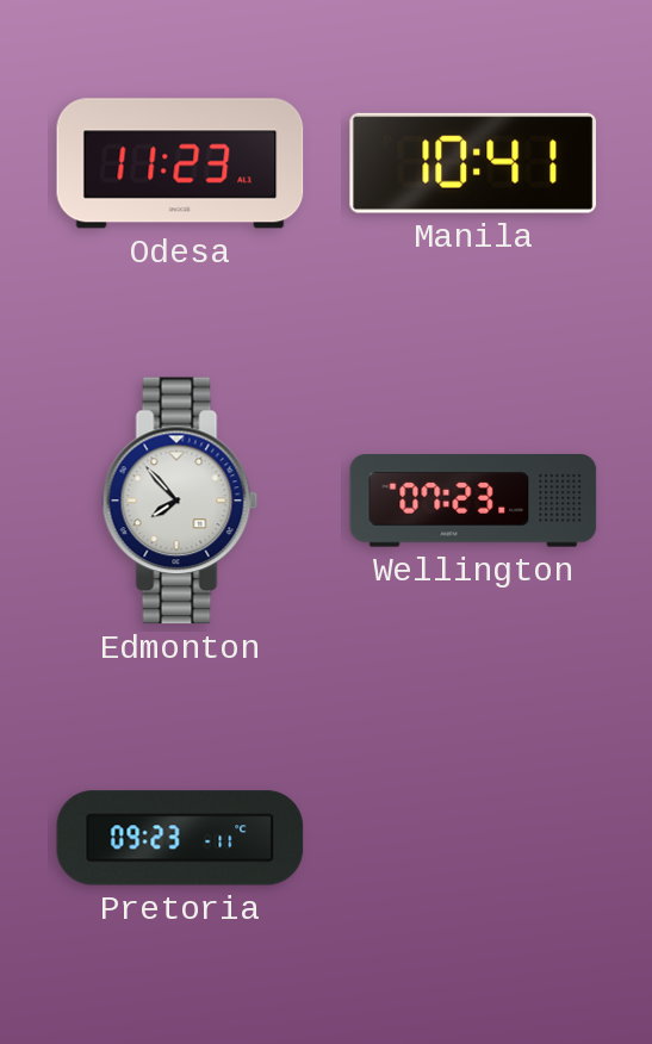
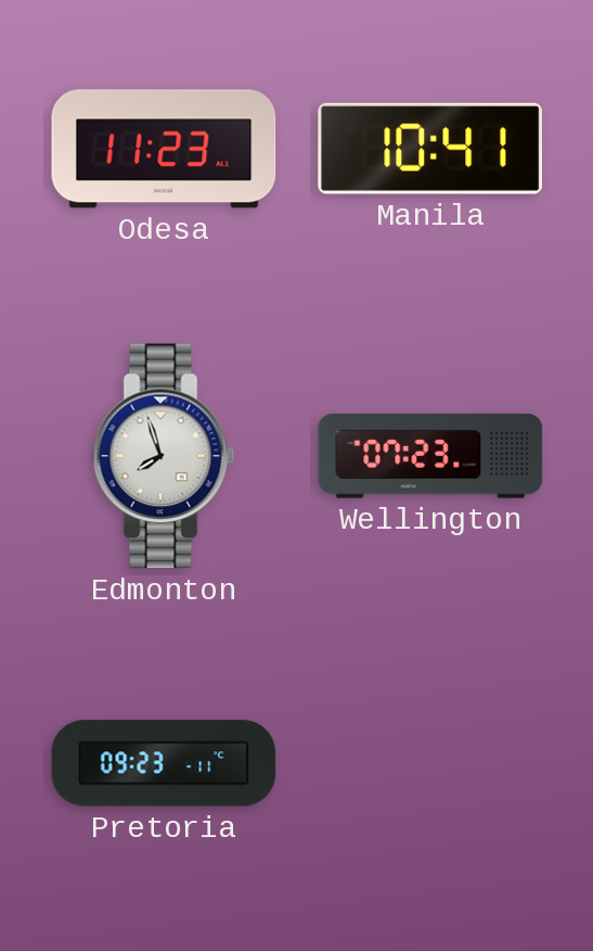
Edmonton: 7:53 -> 7:57
